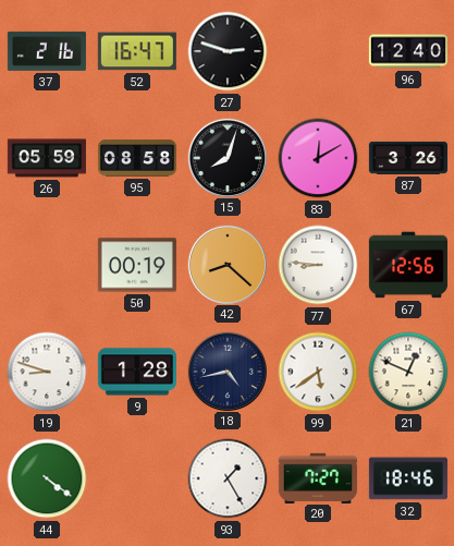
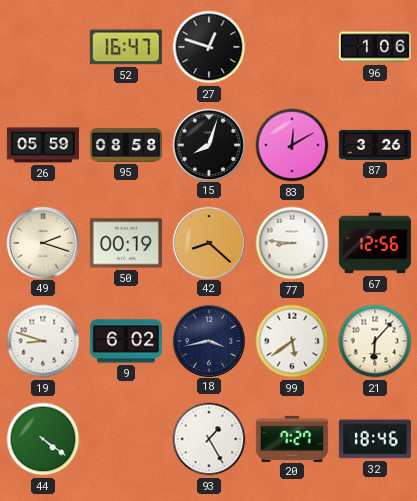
37: 2:16 -> none
27: 2:48 -> 12:48
96: 12:40 -> 1:06
49: none -> 2:18
9: 1:28 -> 6:02
18: 4:43 -> 3:43
21: 12:49 -> 6:07
